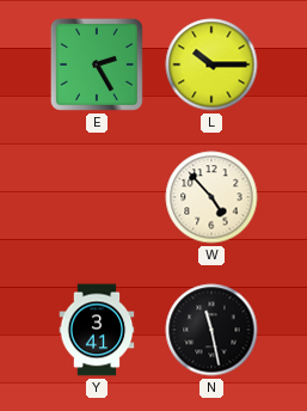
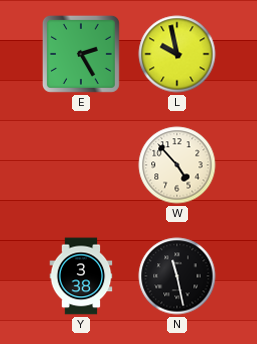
L: 10:15 -> 9:58
Y: 3:41 -> 3:38
